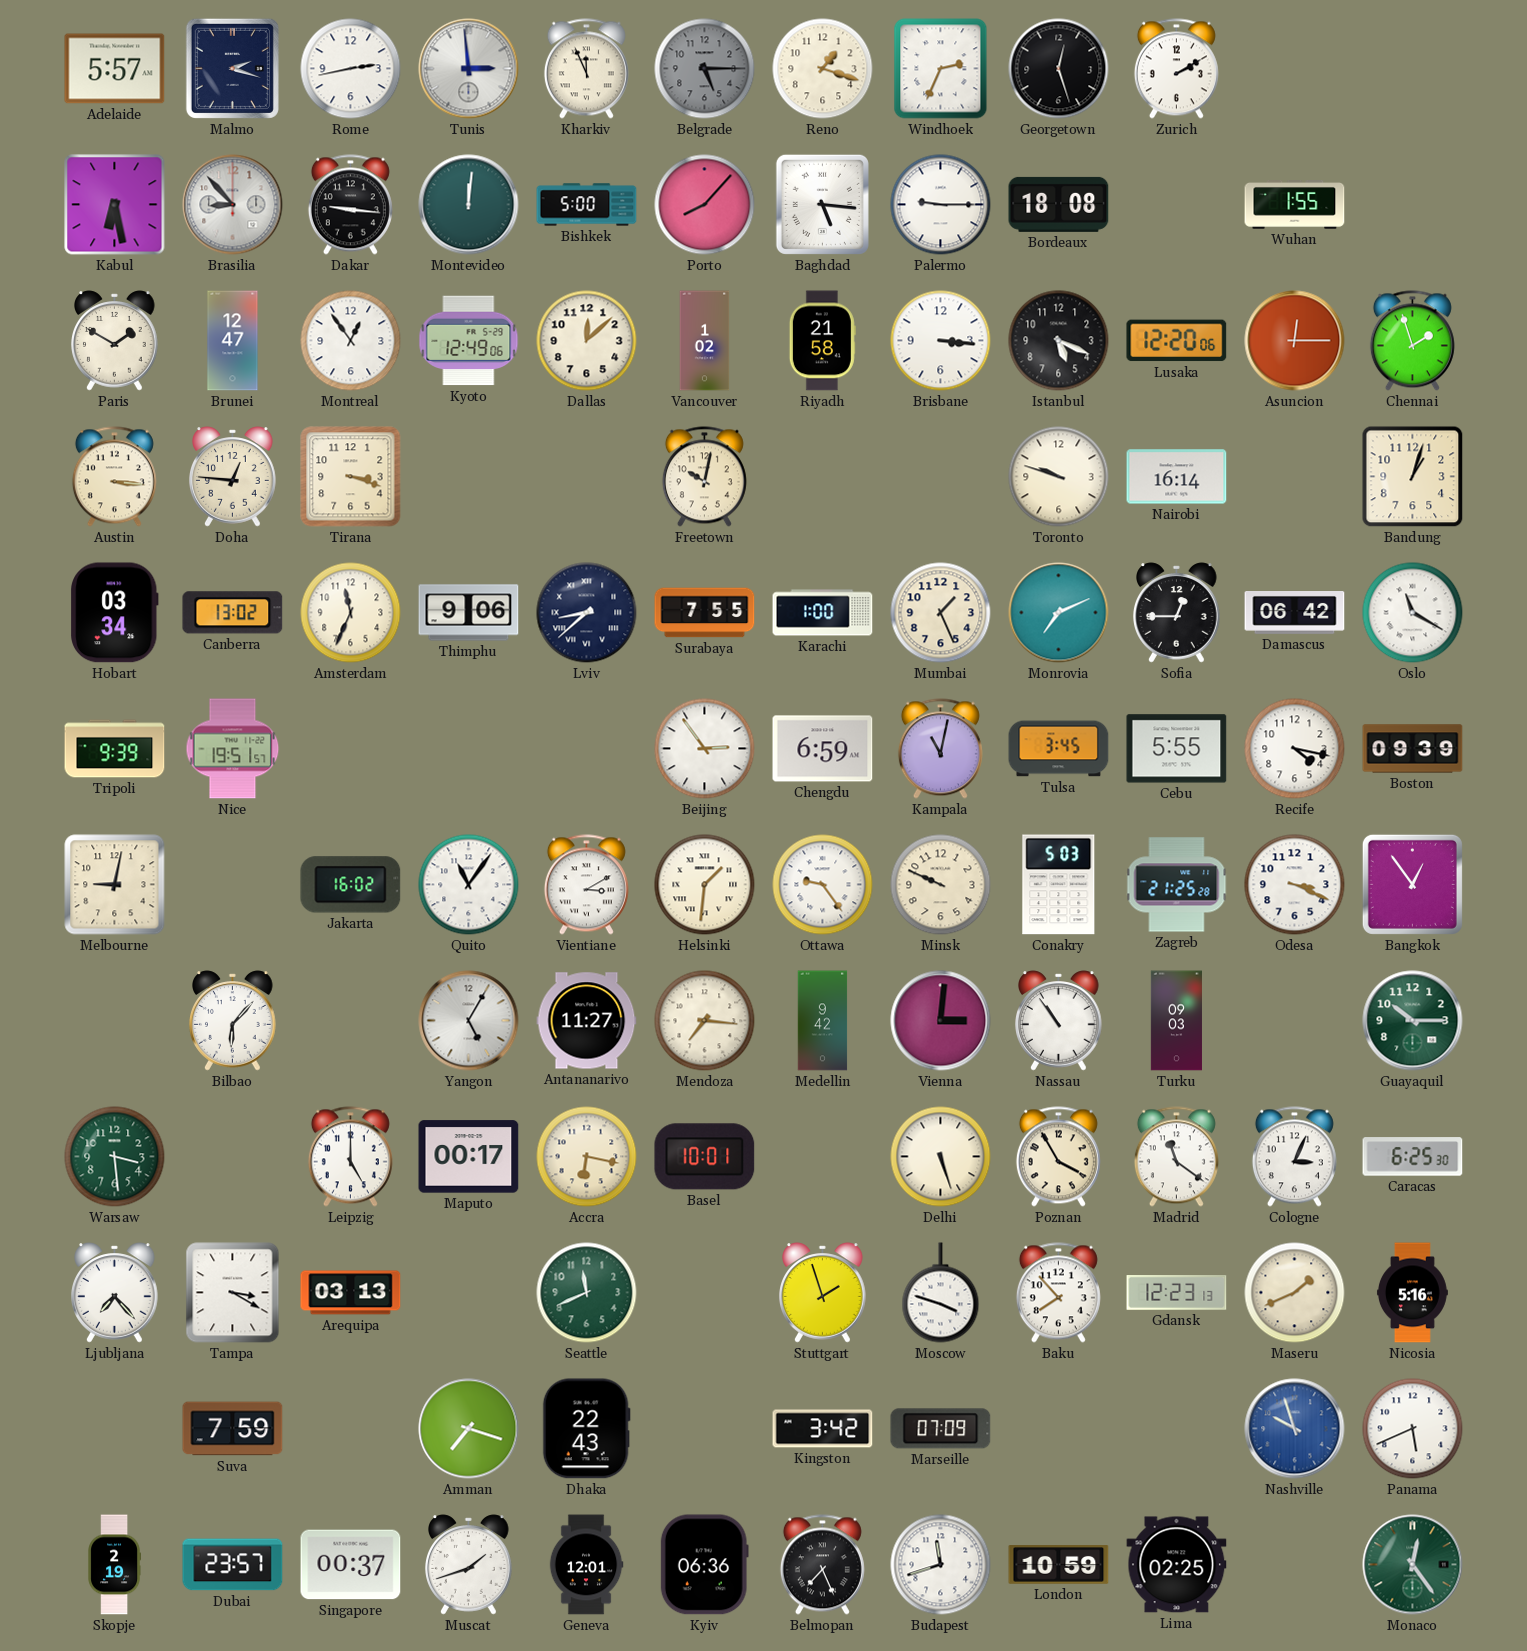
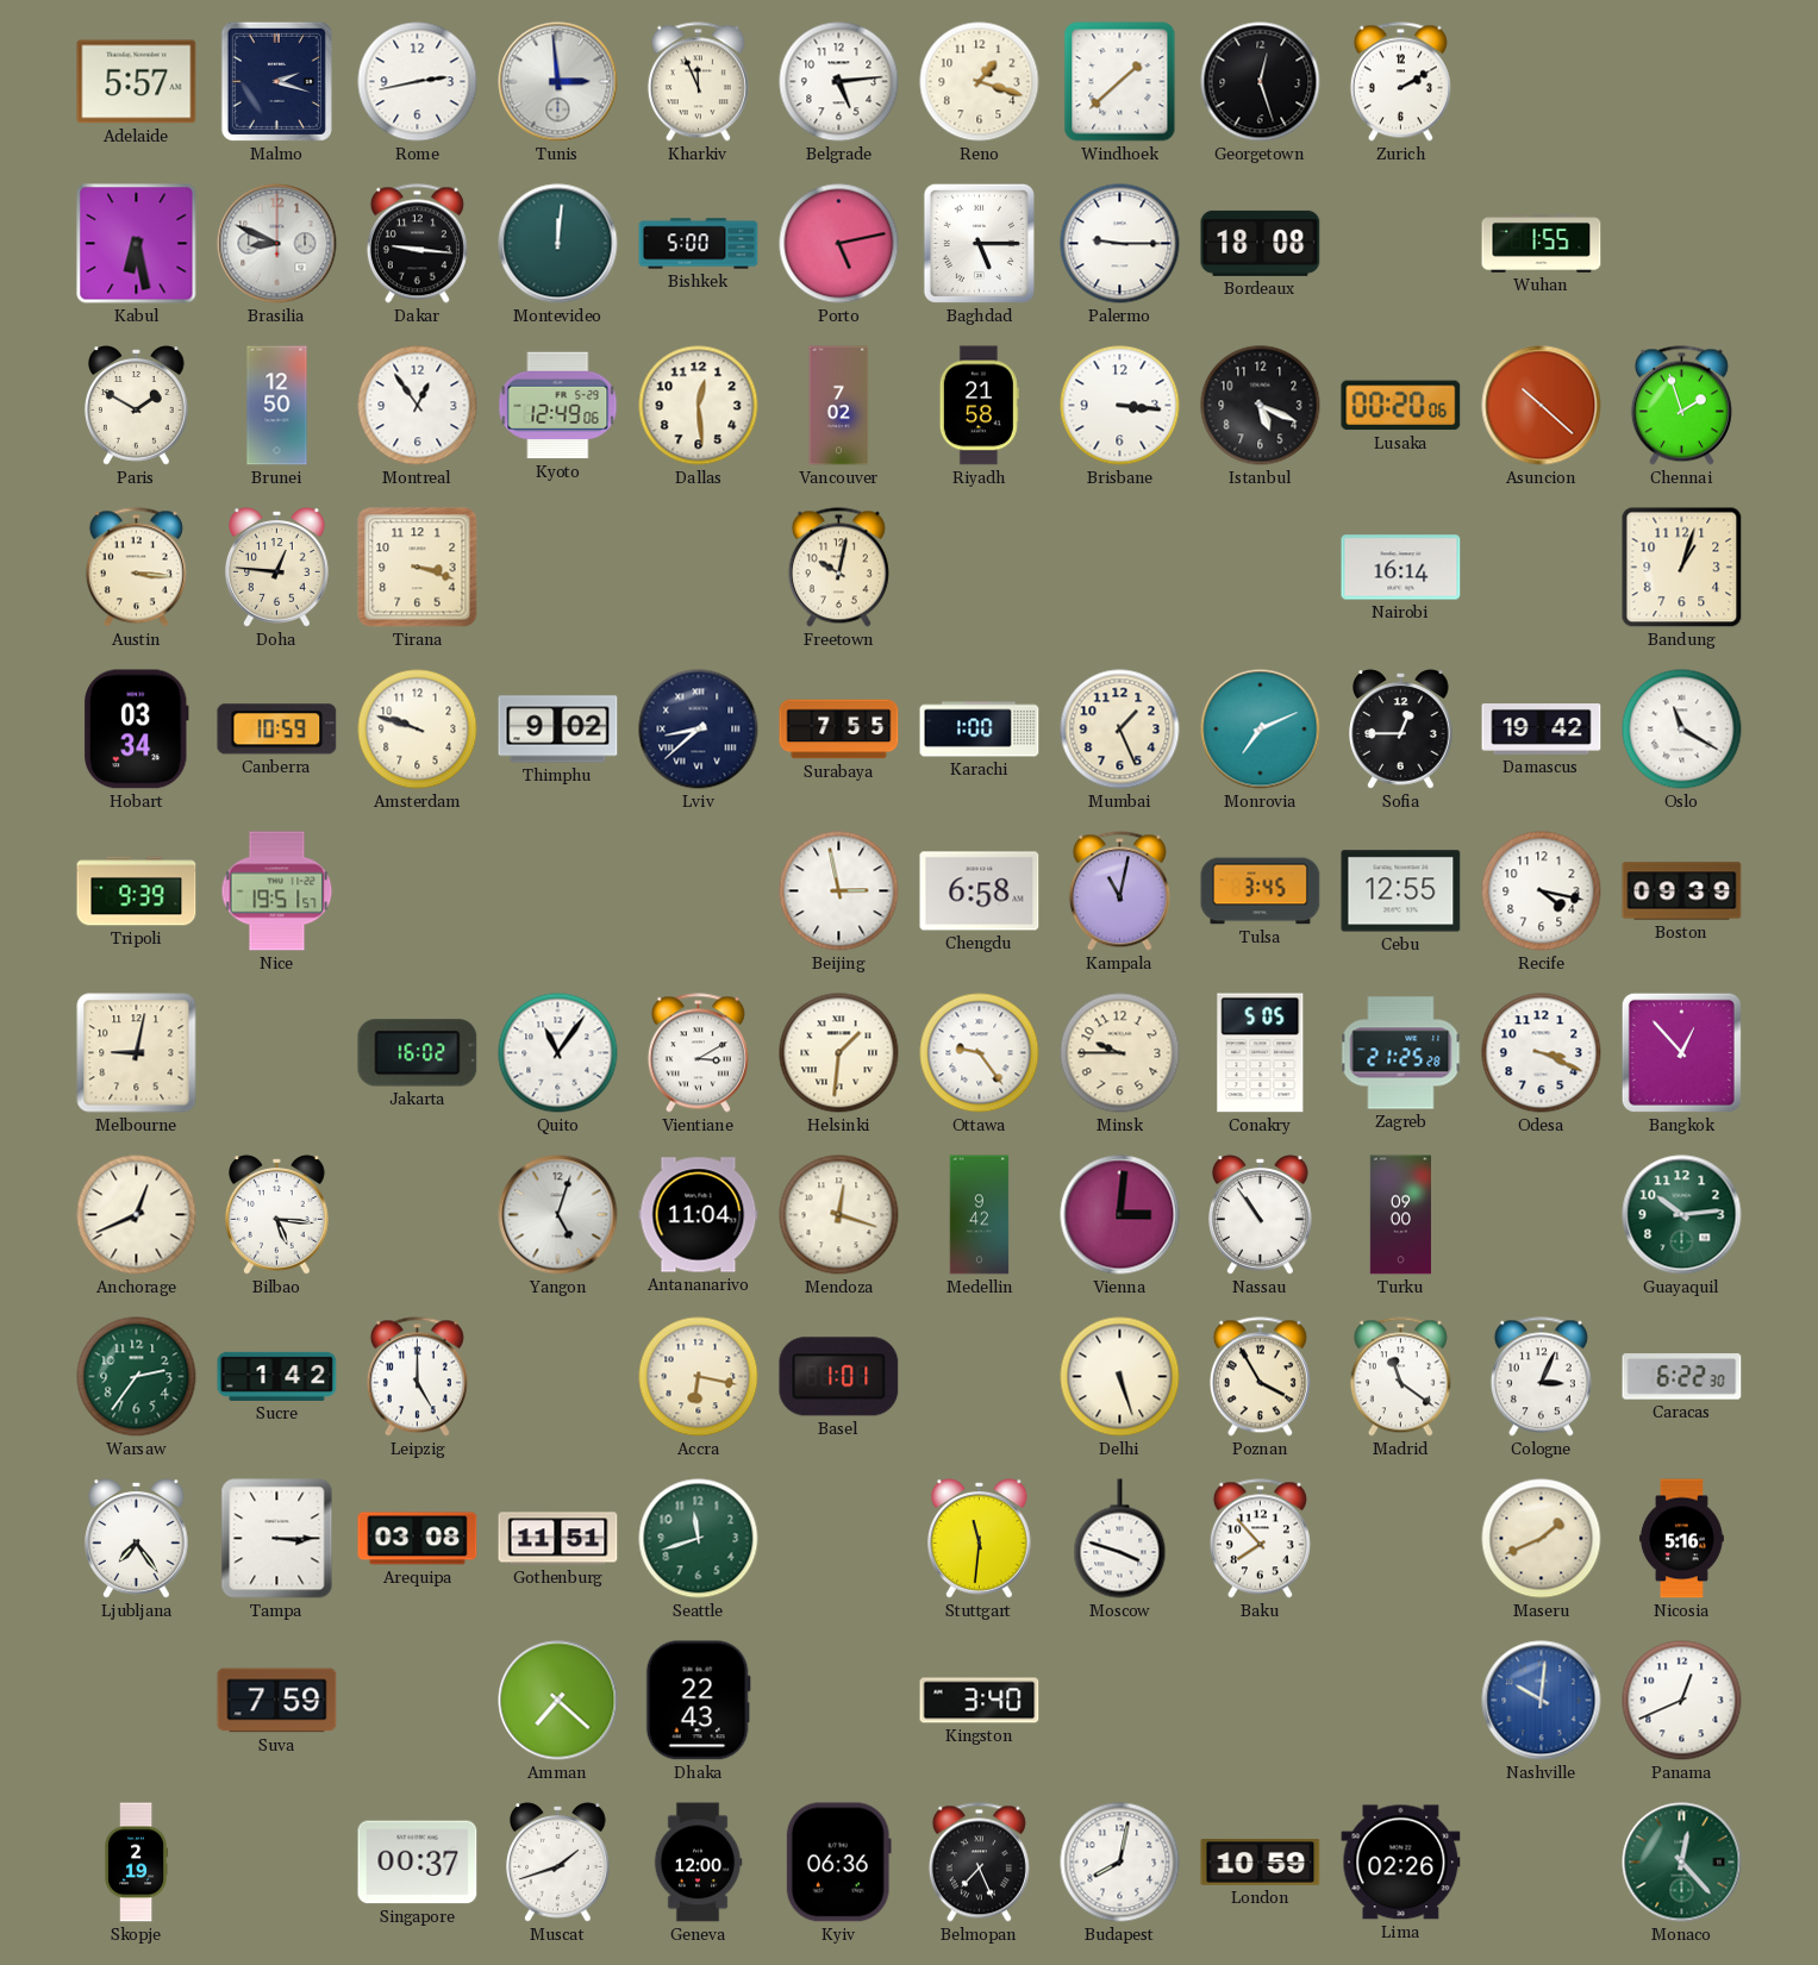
Belgrade: 5:15 -> 5:14
Belgrade dial: grey -> white
Windhoek: 2:34 -> 1:38
Brasilia: 8:53 -> 8:49
Porto: 8:07 -> 5:13
Baghdad: 5:16 -> 5:15
Brunei: 12:47 -> 12:50
Dallas: 12:08 -> 12:29
Vancouver: 1:02 -> 7:02
Lusaka: 12:20 -> 00:20
Asuncion: 12:15 -> 10:22
Toronto: 9:48 -> none
Canberra: 13:02 -> 10:59
Amsterdam: 11:34 -> 9:48
Thimphu: 9:06 -> 9:02
Damascus: 06:42 -> 19:42
Beijing: 2:54 -> 2:58
Chengdu: 6:59 -> 6:58
Cebu: 5:55 -> 12:55
Minsk: 9:49 -> 9:45
Conakry: 5:03 -> 5:05
Bangkok: 12:54 -> 12:53
Anchorage: none -> 12:41
Bilbao: 6:07 -> 5:16
Yangon: 5:05 -> 5:03
Antananarivo: 11:27 -> 11:04
Mendoza: 7:16 -> 12:18
Turku: 09:03 -> 09:00
Guayaquil: 10:15 -> 10:14
Warsaw: 3:29 -> 2:36
Sucre: none -> 1:42
Maputo: 00:17 -> none
Basel: 10:01 -> 1:01
Caracas: 6:25 -> 6:22
Ljubljana: 7:23 -> 7:24
Tampa: 3:20 -> 3:15
Arequipa: 03:13 -> 03:08
Gothenburg: none -> 11:51
Seattle: 11:41 -> 11:42
Stuttgart: 1:57 -> 11:31
Gdansk: 12:23 -> none
Amman: 7:18 -> 7:22
Kingston: 3:42 -> 3:40
Marseille: 07:09 -> none
Nashville: 9:57 -> 10:01
Panama: 5:41 -> 12:41
Dubai: 23:57 -> none
Geneva: 12:01 -> 12:00
Budapest: 11:42 -> 8:02
Lima: 02:25 -> 02:26
Monaco: 12:24 -> 12:23
